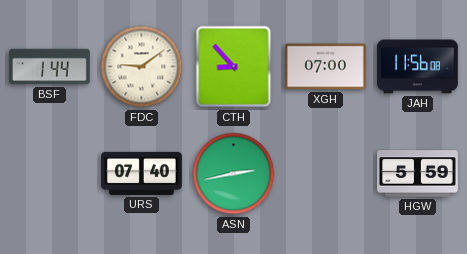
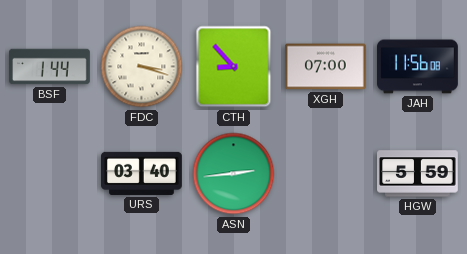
FDC: 9:09 -> 3:18
URS: 07:40 -> 03:40
ASN: 2:43 -> 2:44
